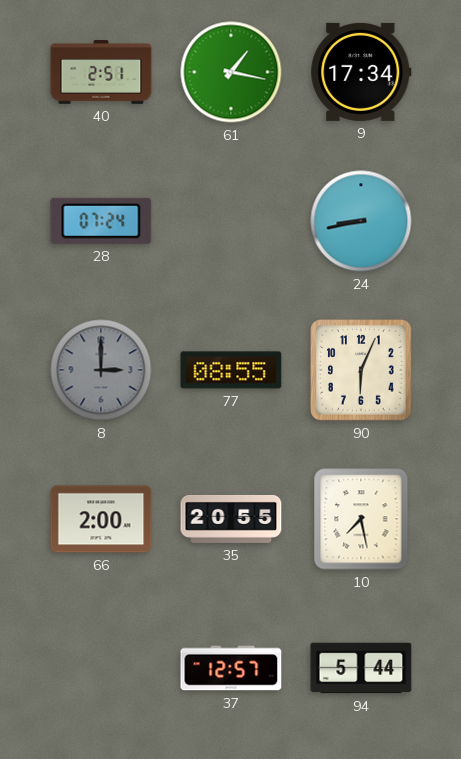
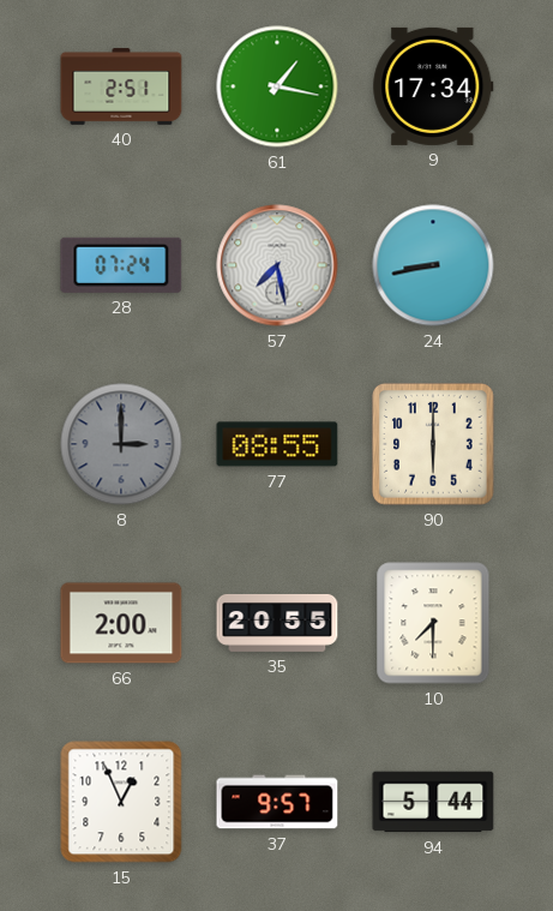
57: none -> 7:28
90: 6:04 -> 6:00
10: 7:28 -> 7:30
15: none -> 12:56
37: 12:57 -> 9:57
